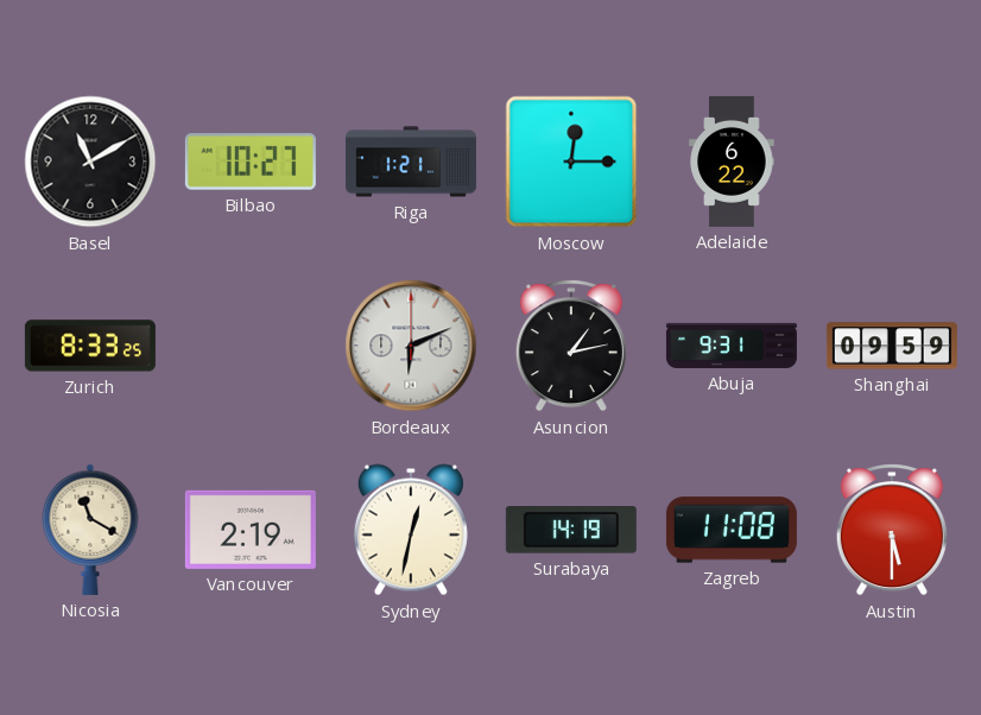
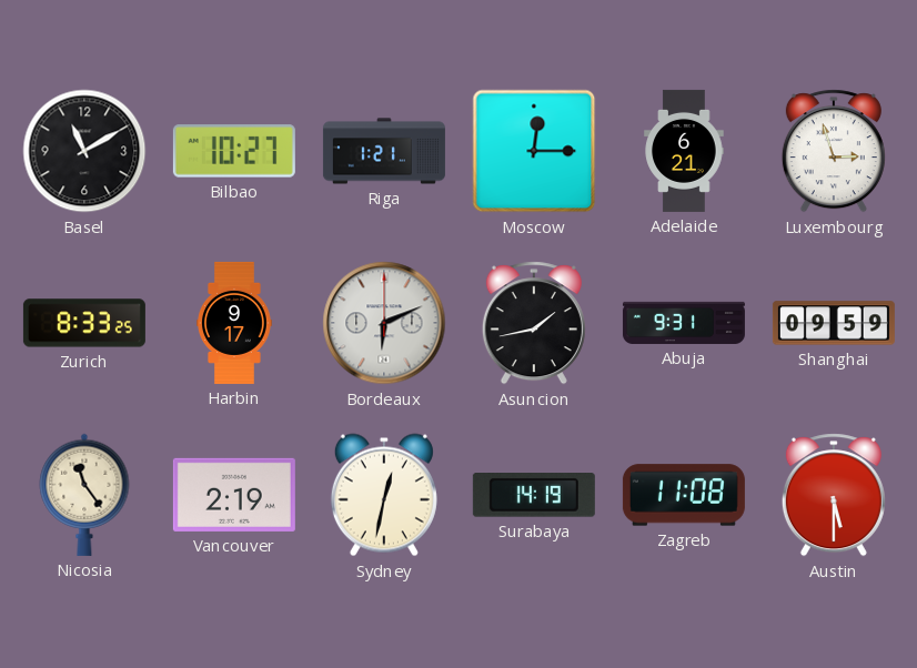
Adelaide: 6:22 -> 6:21
Luxembourg: none -> 2:57
Harbin: none -> 9:17
Asuncion: 1:13 -> 1:43
Nicosia: 11:20 -> 11:24
